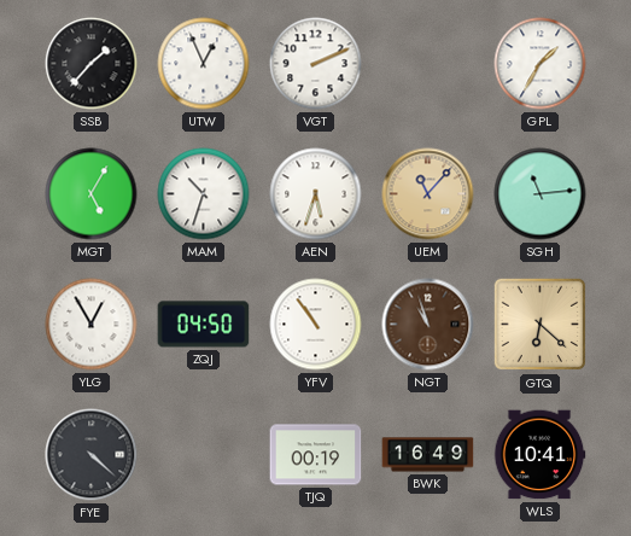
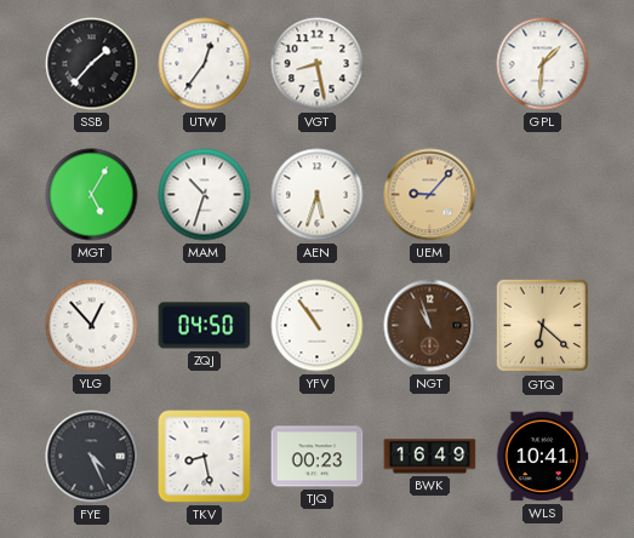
UTW: 12:56 -> 12:36
VGT: 2:11 -> 8:28
GPL: 1:35 -> 1:31
UEM: 11:07 -> 9:07
SGH: 11:14 -> none
YLG: 12:55 -> 12:53
FYE: 4:22 -> 4:26
TKV: none -> 8:28
TJQ: 00:19 -> 00:23
